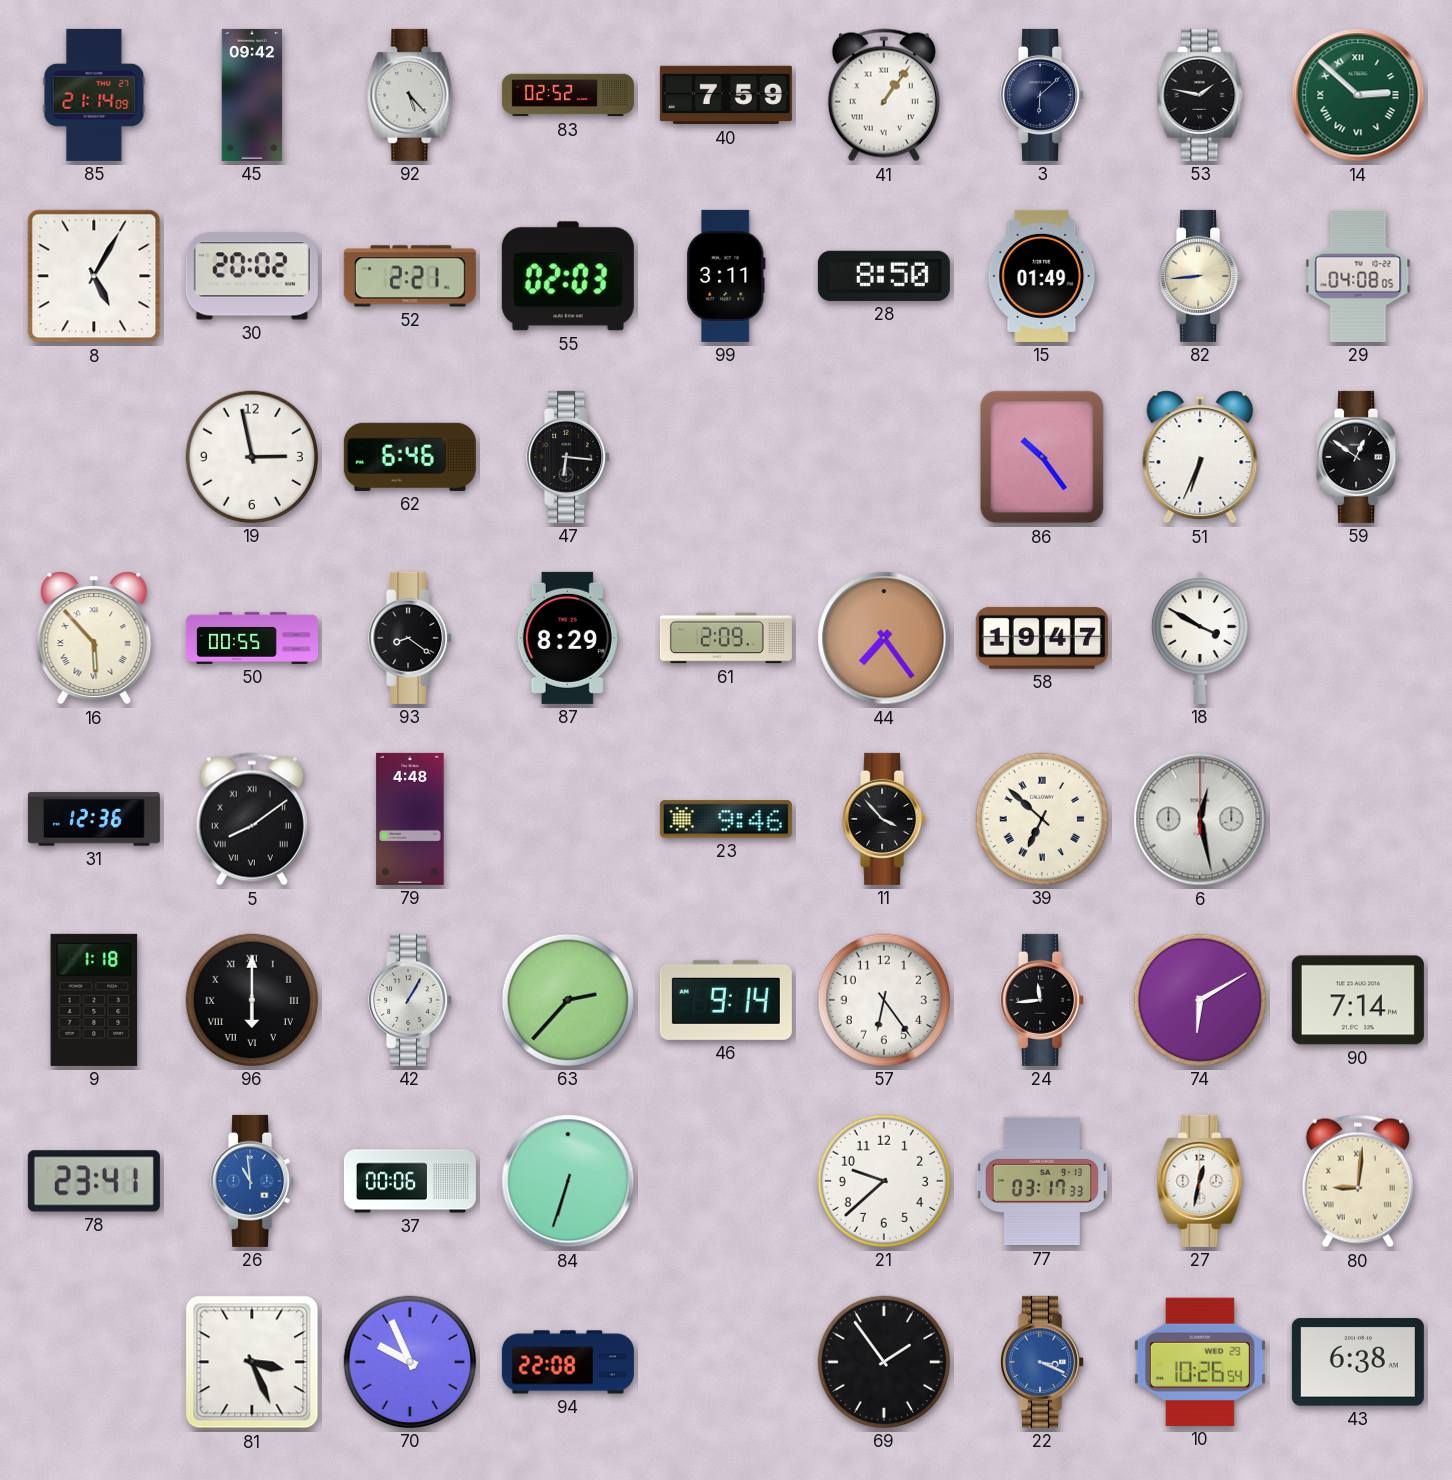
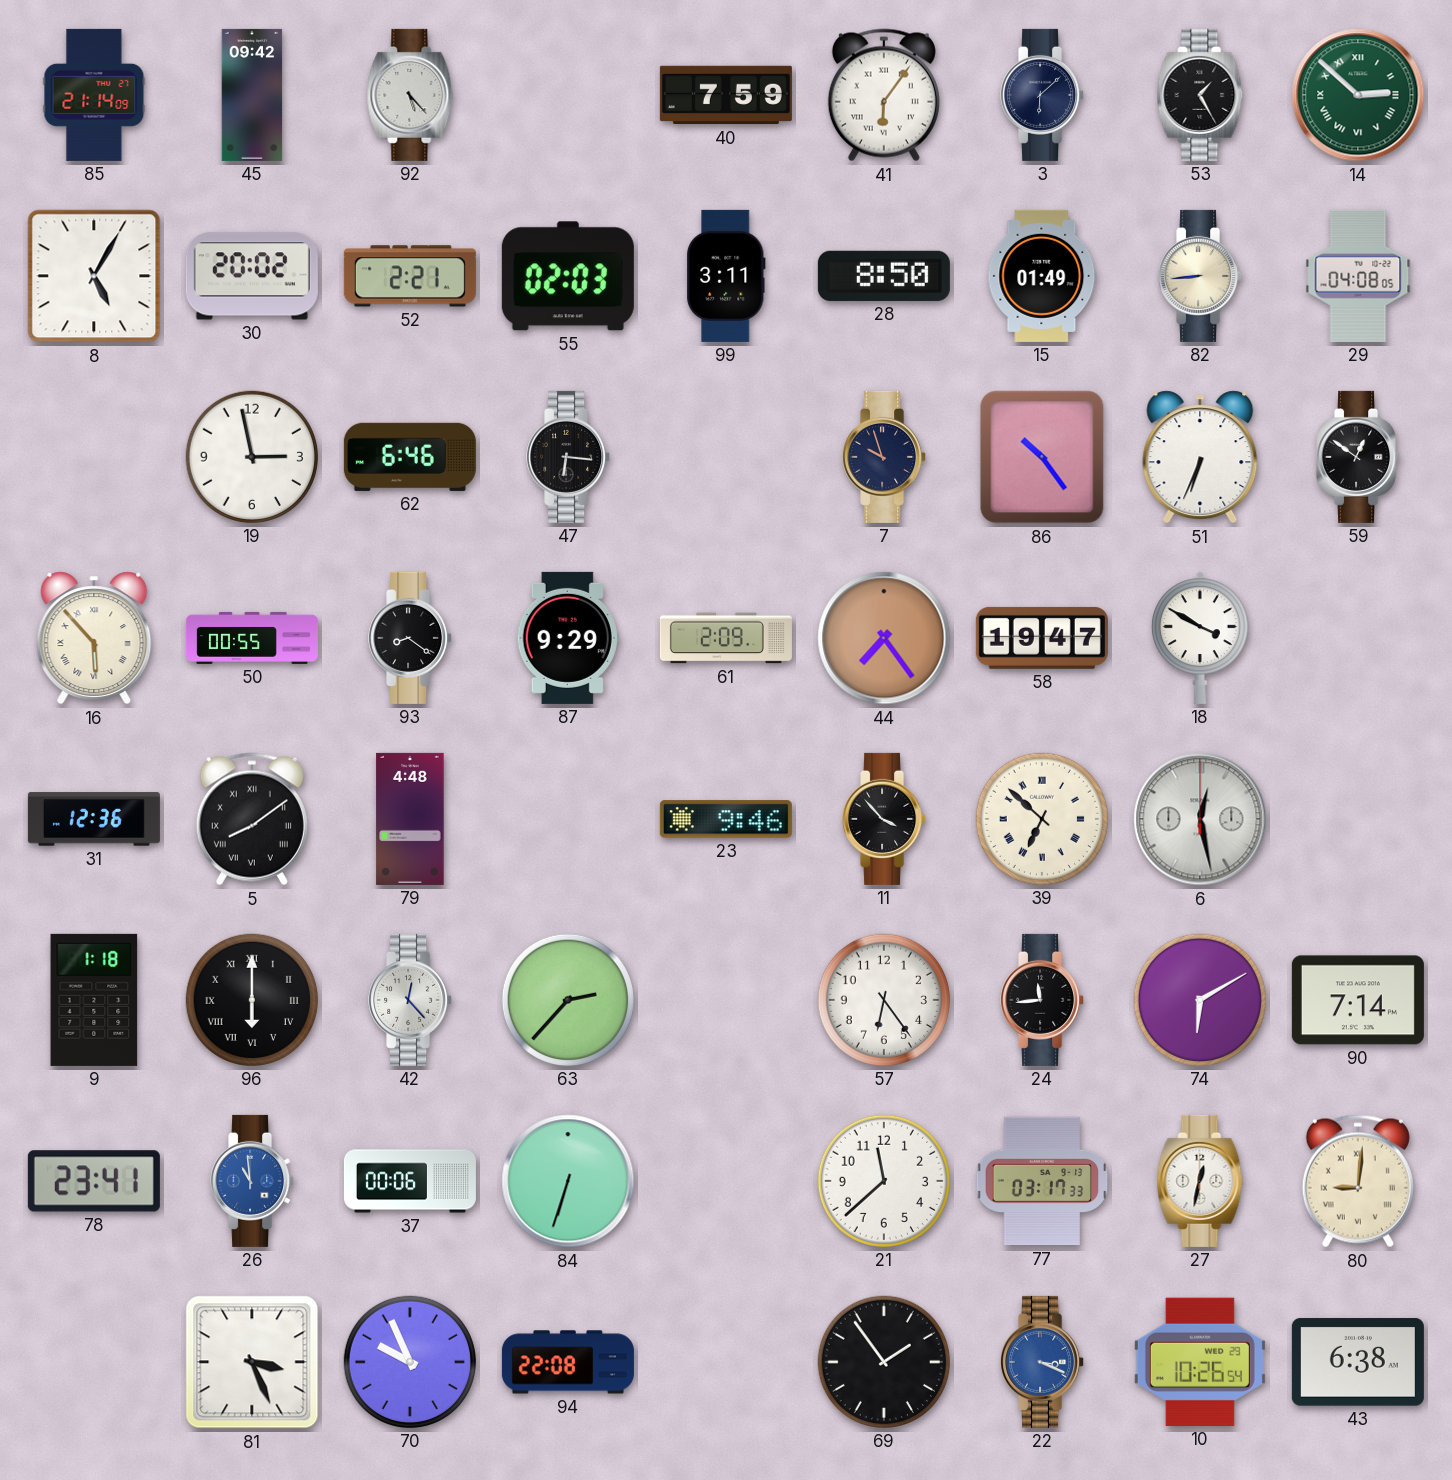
83: 02:52 -> none
41: 1:06 -> 6:06
53: 1:47 -> 1:25
7: none -> 9:57
87: 8:29 -> 9:29
42: 1:05 -> 12:23
46: 9:14 -> none
21: 9:38 -> 11:38
